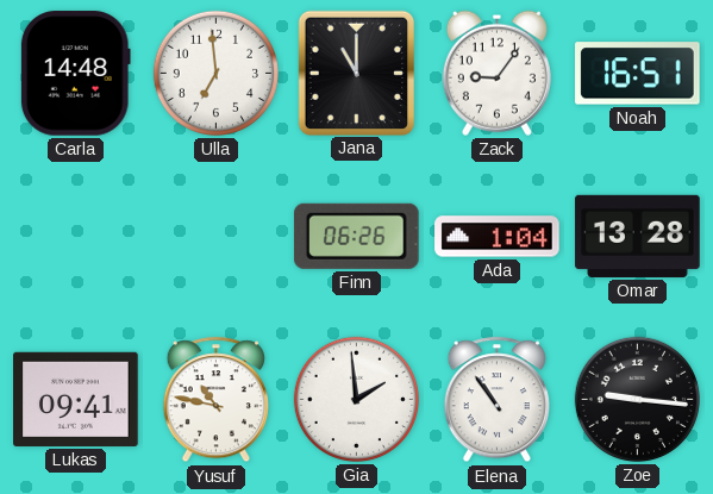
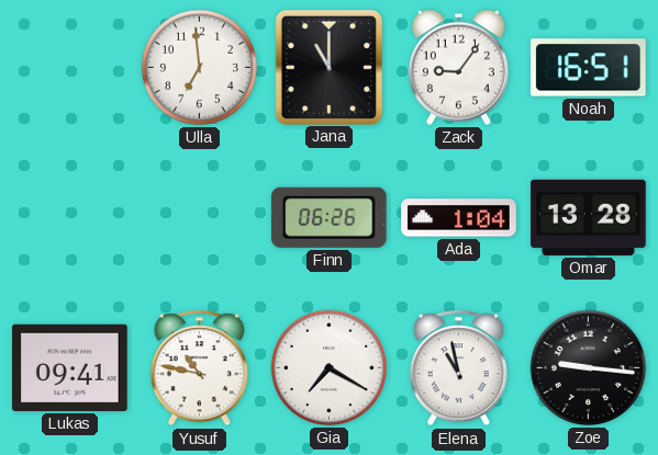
Carla: 14:48 -> none
Gia: 1:59 -> 7:20
Elena: 10:54 -> 10:58
